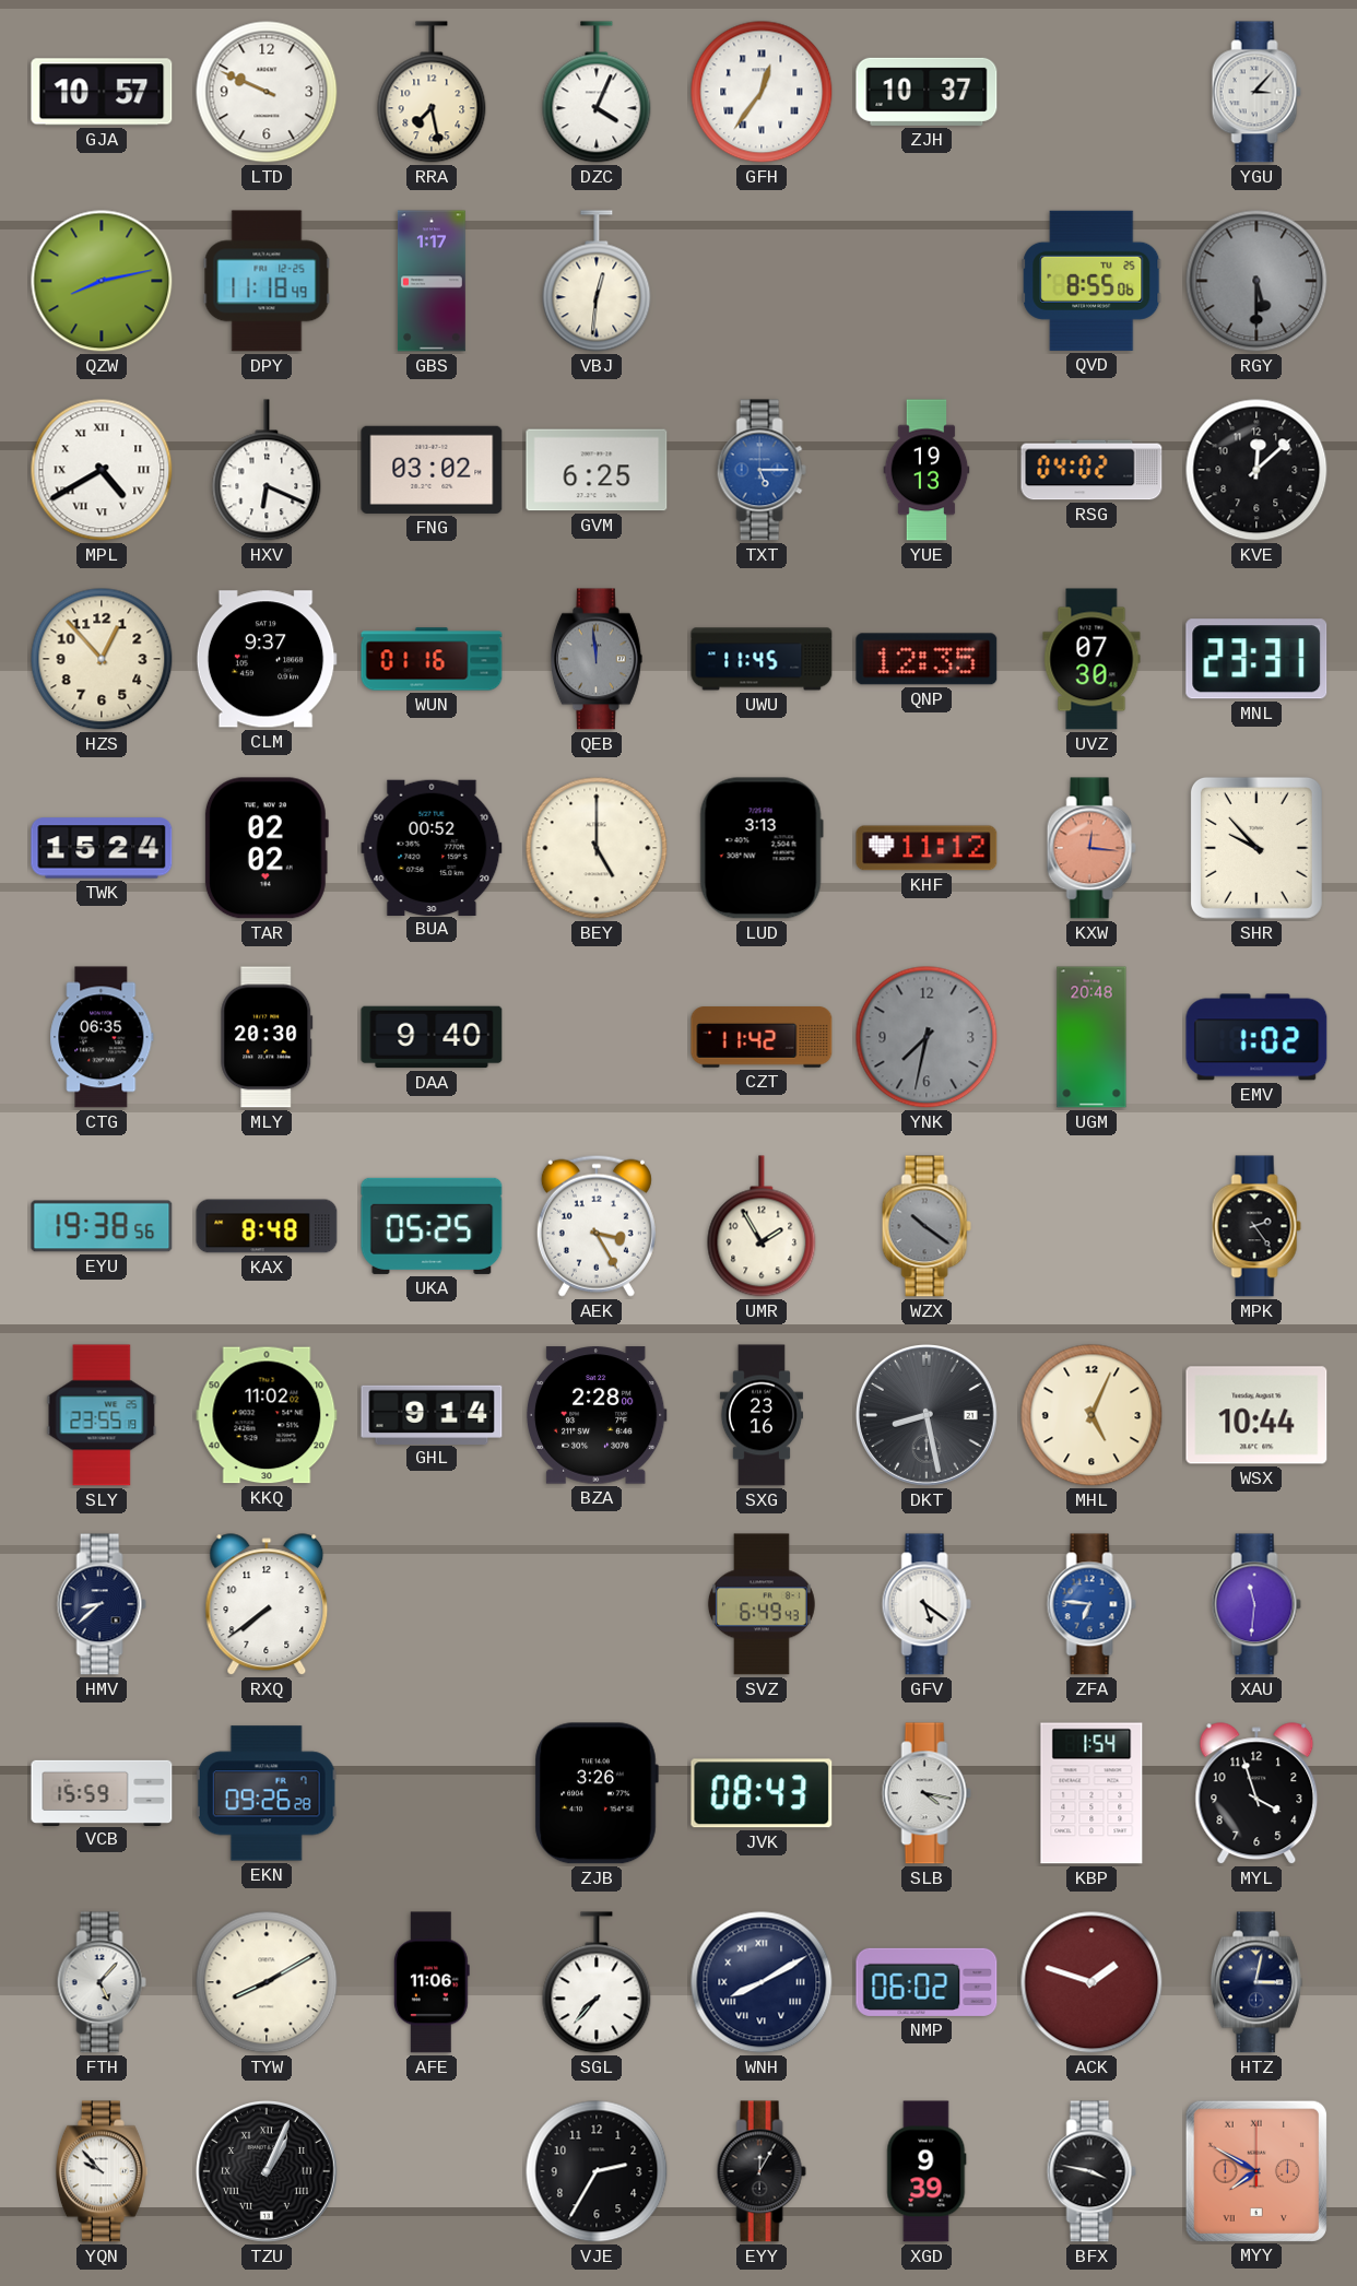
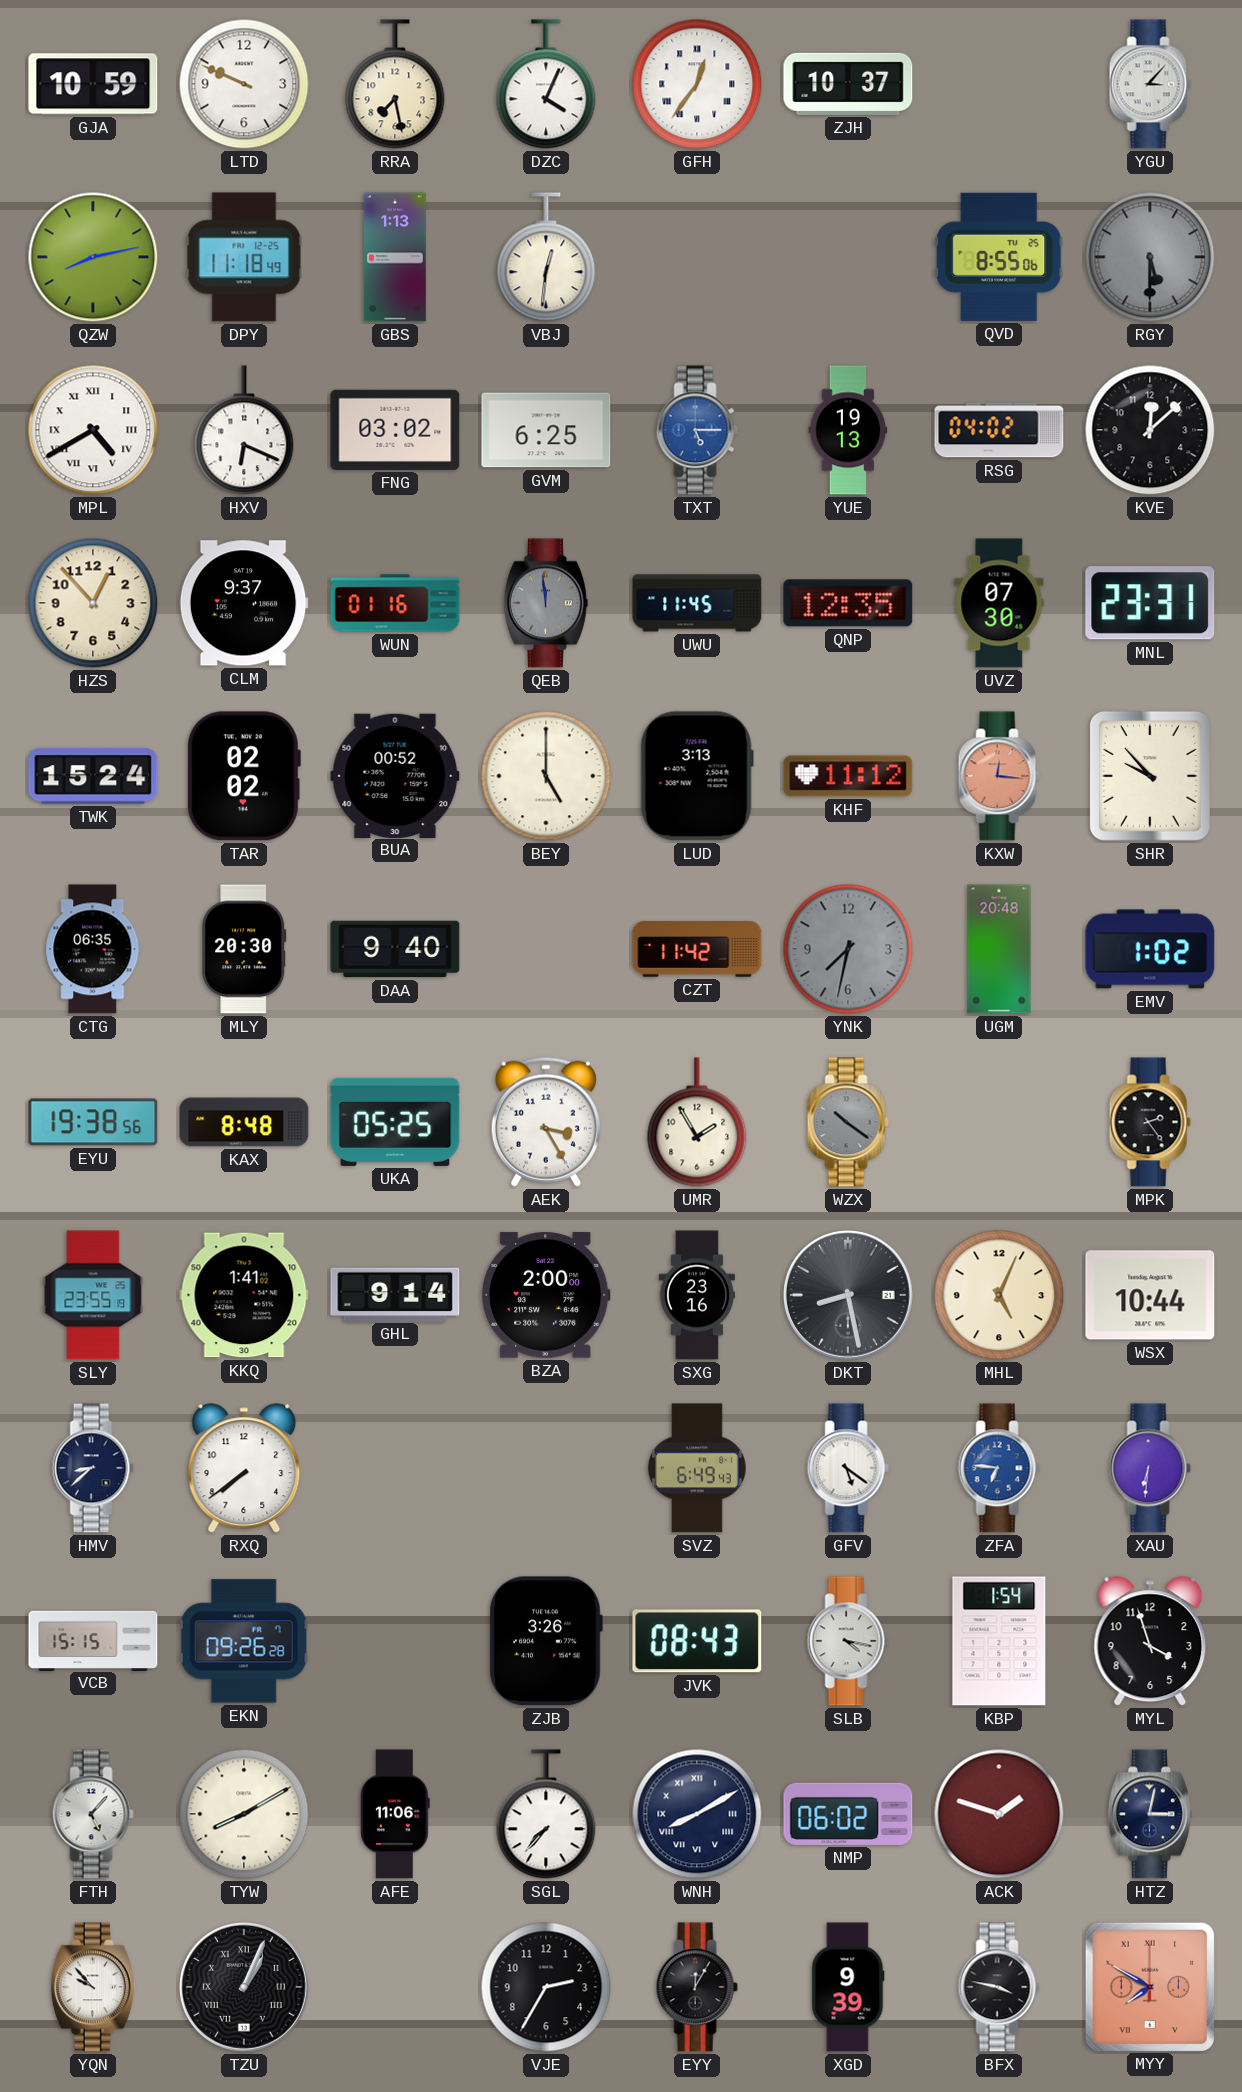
GJA: 10:57 -> 10:59
GBS: 1:17 -> 1:13
KKQ: 11:02 -> 1:41
BZA: 2:28 -> 2:00
XAU: 11:31 -> 6:31
VCB: 15:59 -> 15:15
